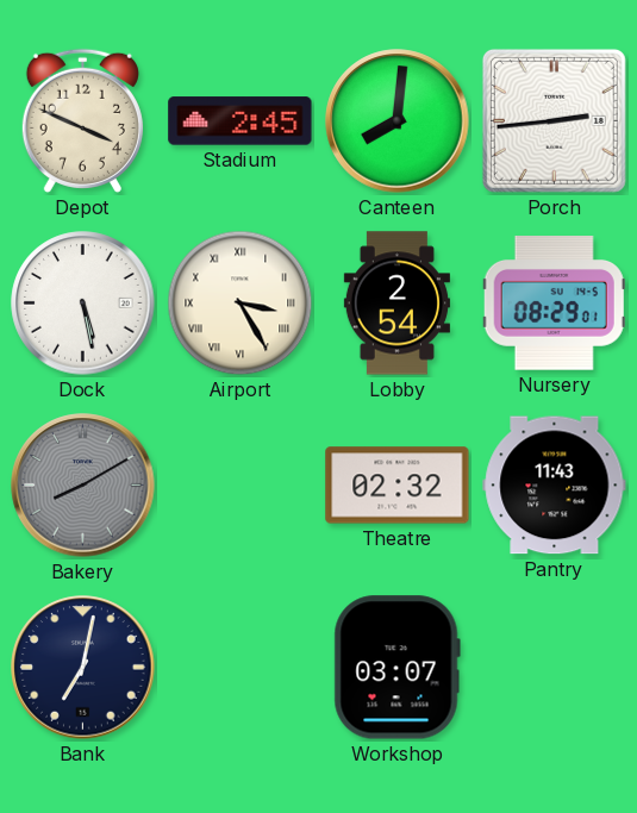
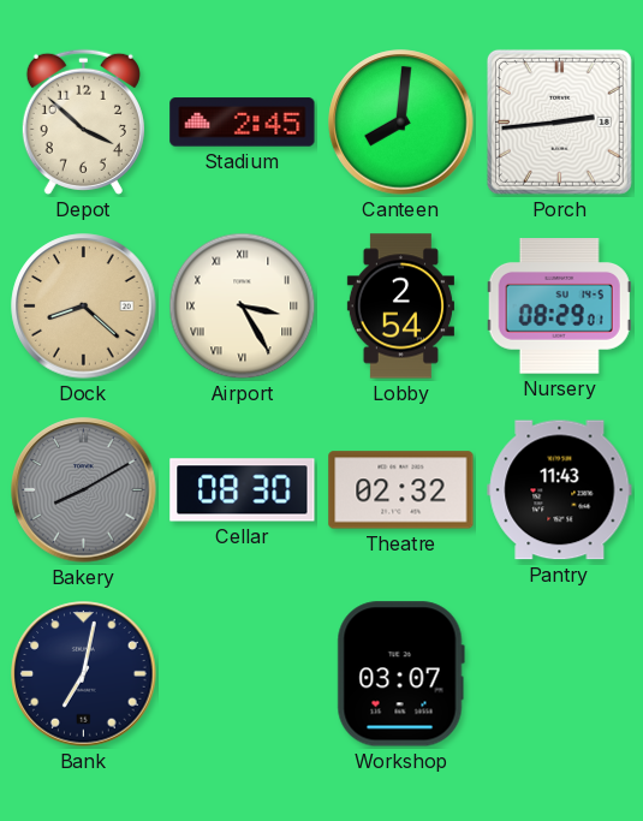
Depot: 3:49 -> 3:52
Dock: 5:28 -> 8:22
Dock dial: white -> champagne
Cellar: none -> 08:30
